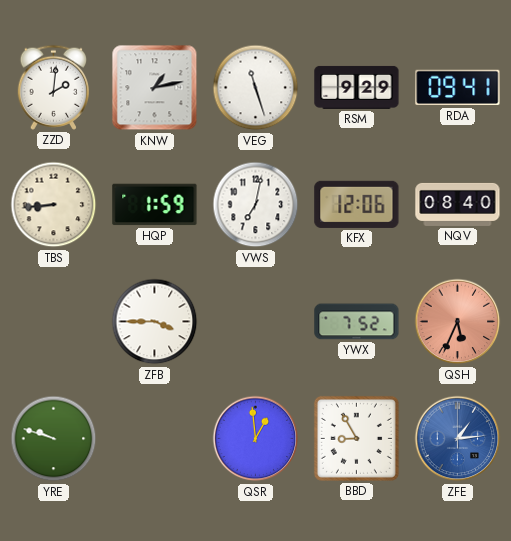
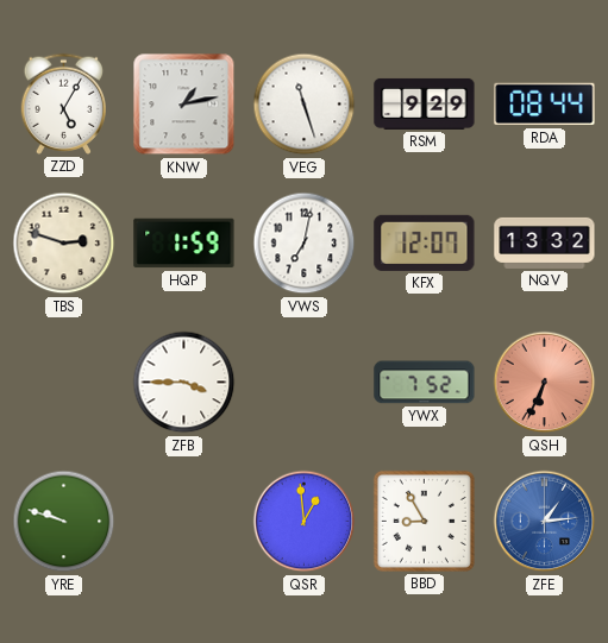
ZZD: 2:01 -> 5:05
RDA: 09:41 -> 08:44
TBS: 8:44 -> 2:48
KFX: 12:06 -> 12:07
NQV: 08:40 -> 13:32
QSH: 5:34 -> 6:34
